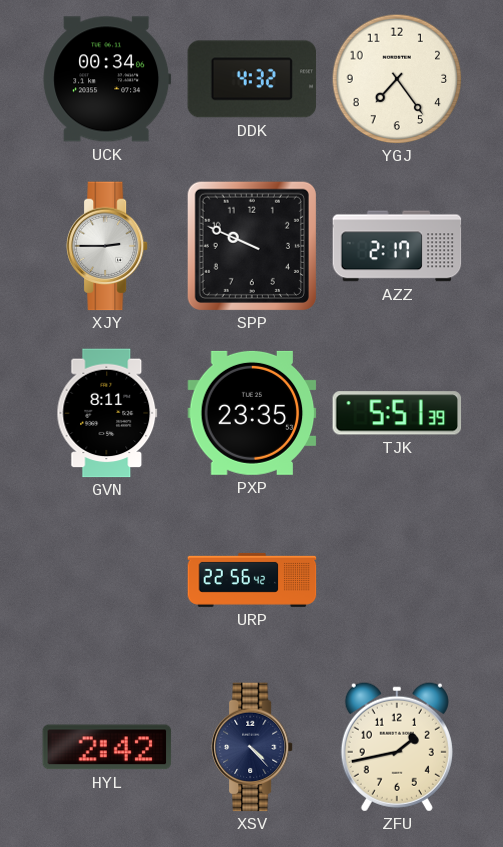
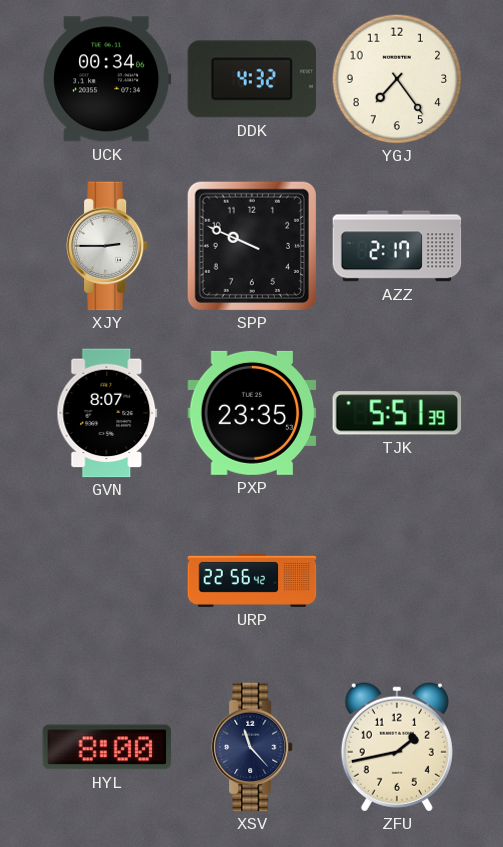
GVN: 8:11 -> 8:07
HYL: 2:42 -> 8:00
XSV: 4:23 -> 11:23
